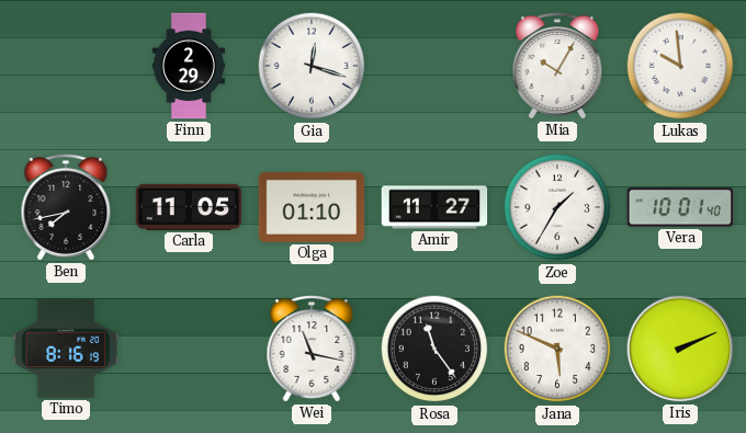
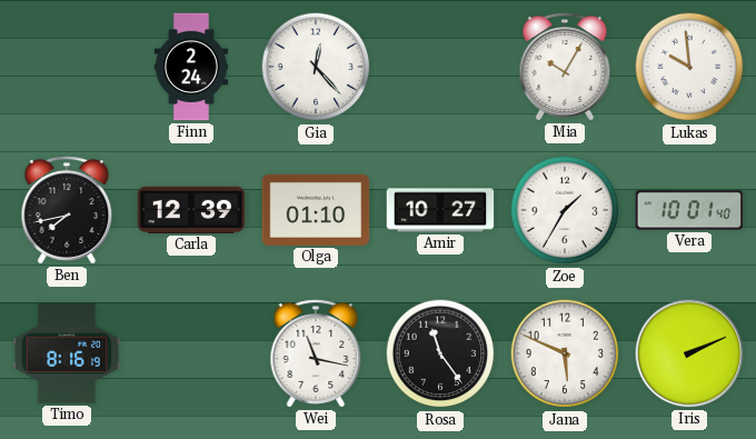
Finn: 2:29 -> 2:24
Gia: 12:18 -> 12:23
Carla: 11:05 -> 12:39
Amir: 11:27 -> 10:27
